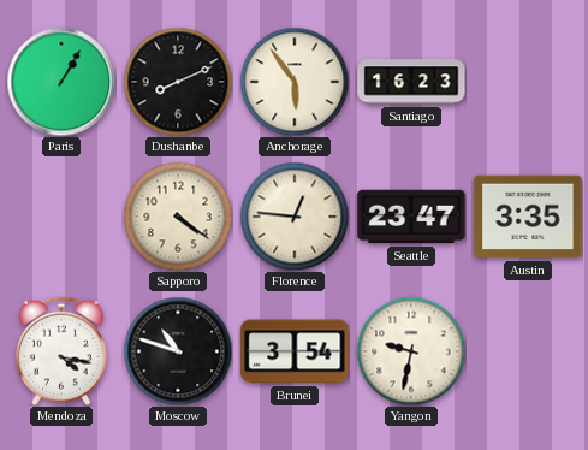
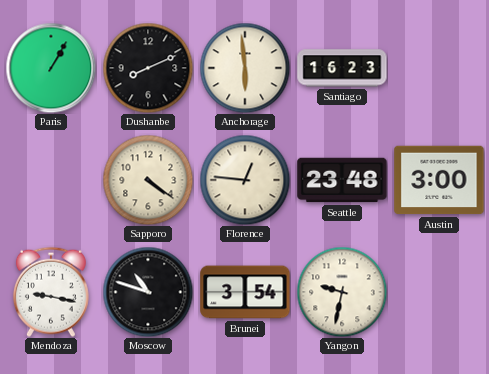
Anchorage: 5:54 -> 5:59
Seattle: 23:47 -> 23:48
Austin: 3:35 -> 3:00
Mendoza: 4:17 -> 9:17
